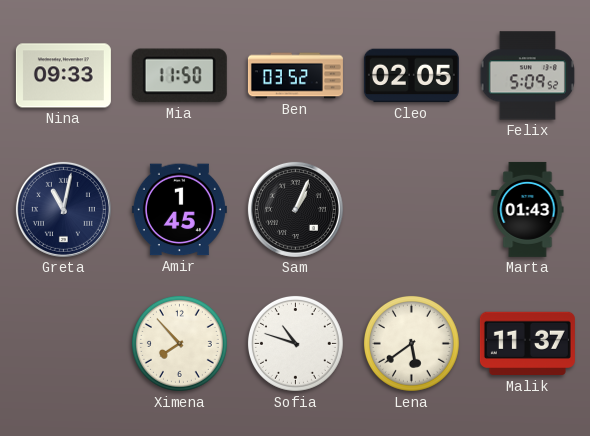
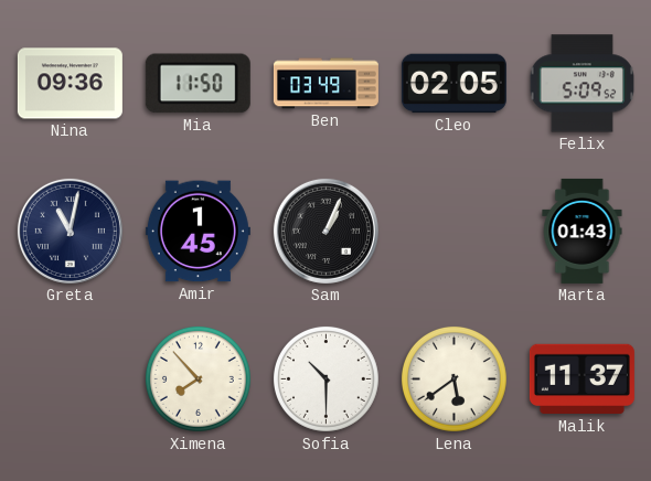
Nina: 09:33 -> 09:36
Ben: 03:52 -> 03:49
Sofia: 10:48 -> 10:30
